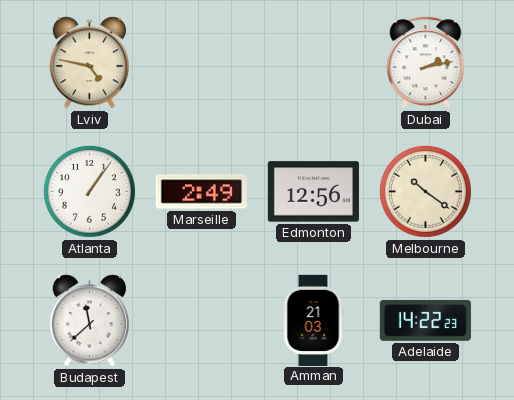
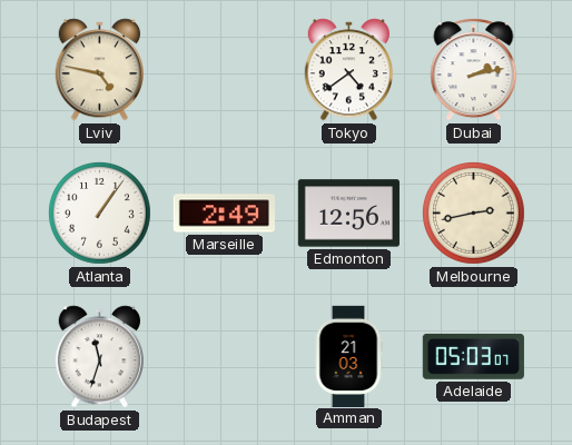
Tokyo: none -> 4:39
Melbourne: 10:21 -> 2:43
Budapest: 11:38 -> 11:33
Adelaide: 14:22 -> 05:03
